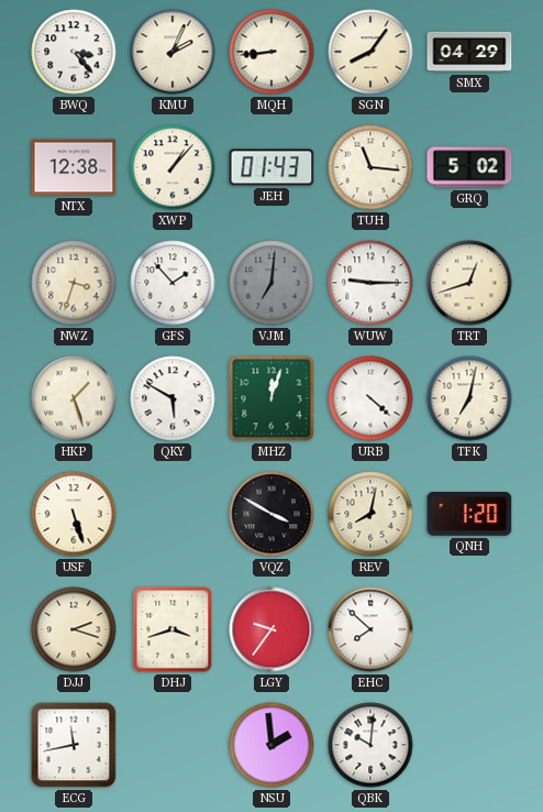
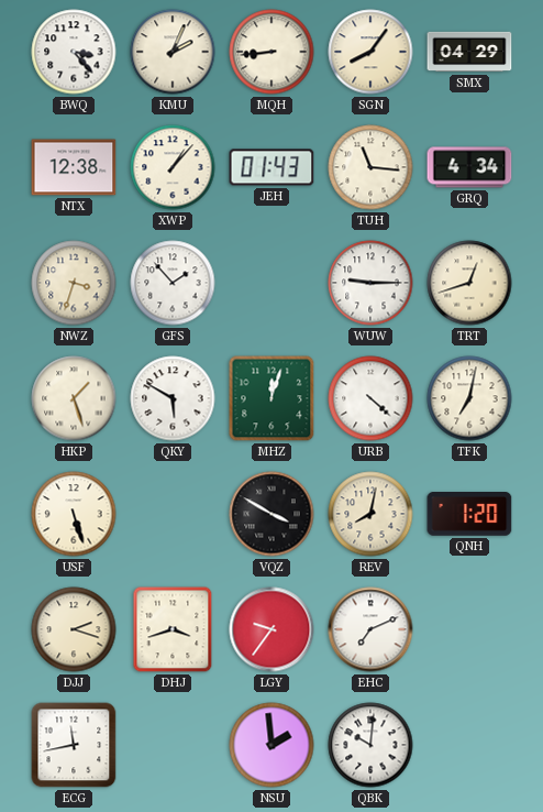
GRQ: 5:02 -> 4:34
VJM: 7:01 -> none
EHC: 7:52 -> 7:11
